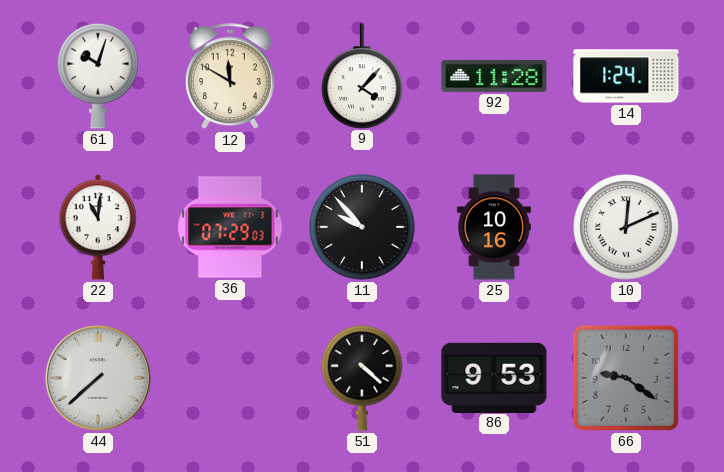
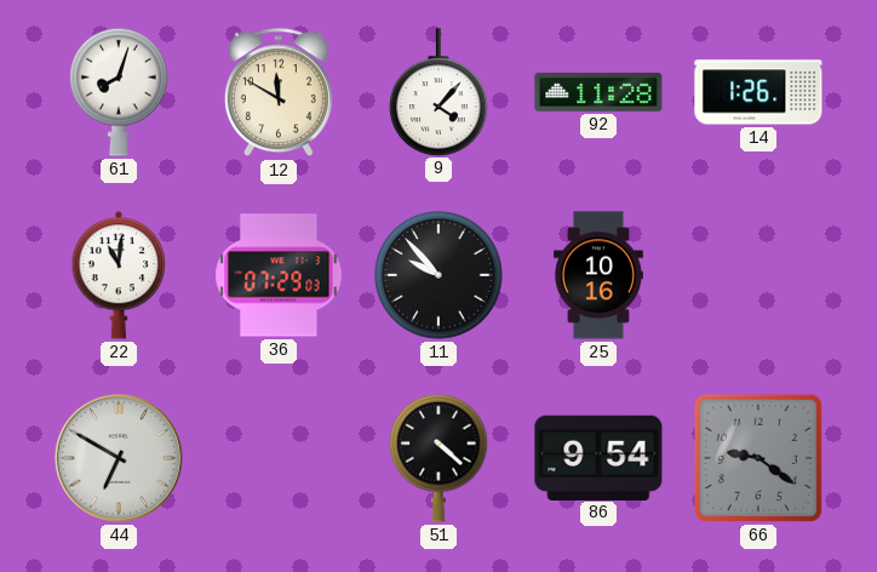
61: 10:03 -> 8:03
14: 1:24 -> 1:26
10: 12:11 -> none
44: 7:38 -> 6:50
86: 9:53 -> 9:54
